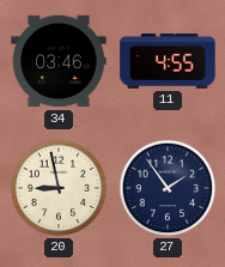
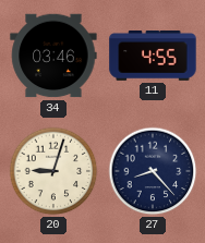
20: 8:58 -> 9:03
27: 1:54 -> 8:23
